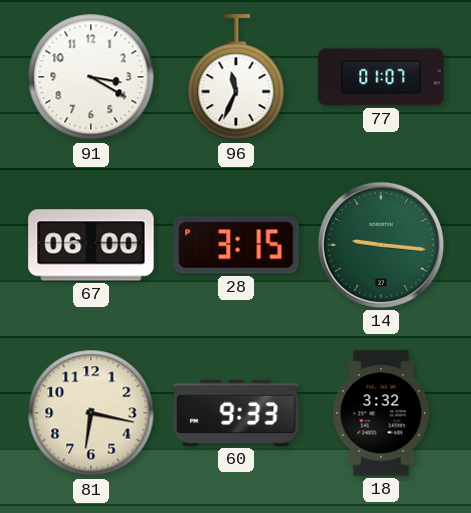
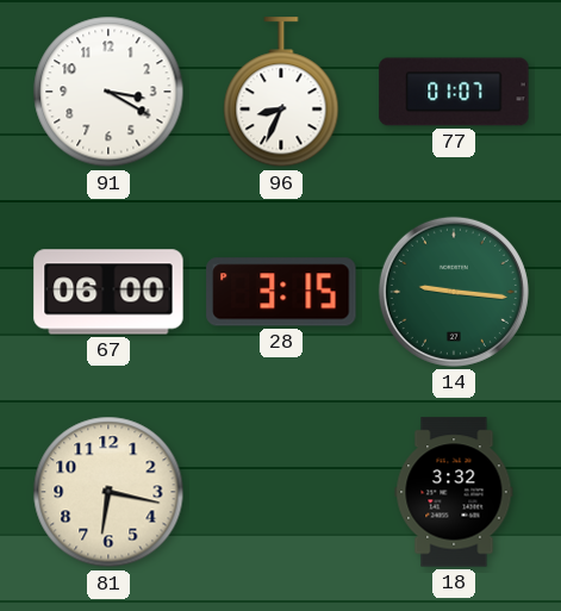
96: 11:34 -> 8:34
60: 9:33 -> none
